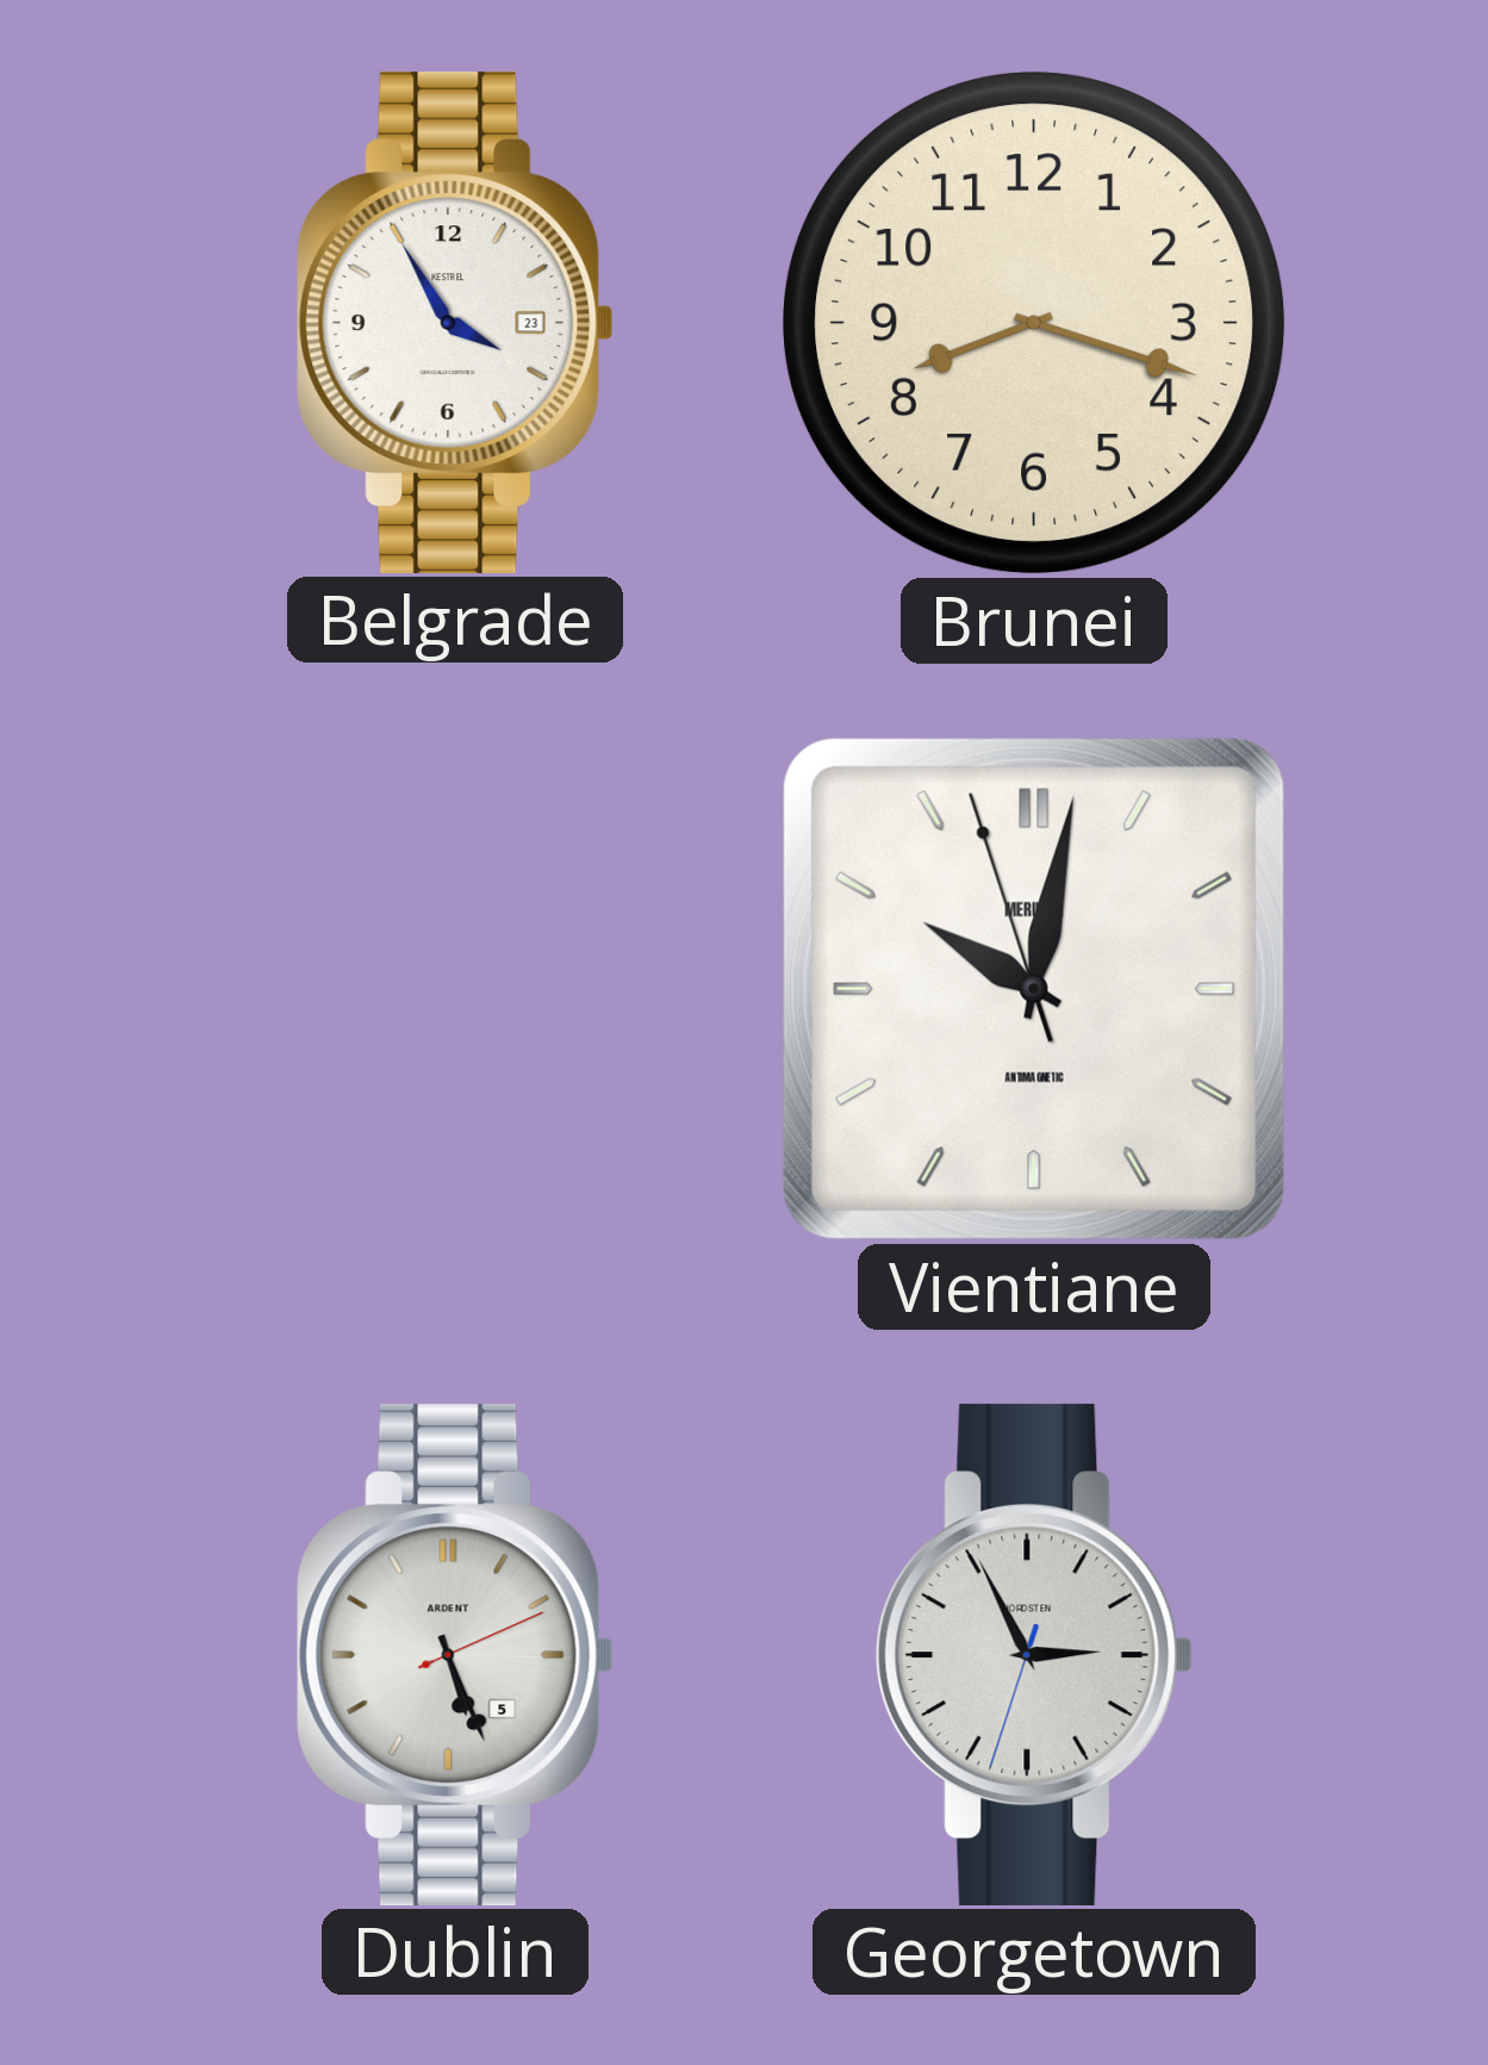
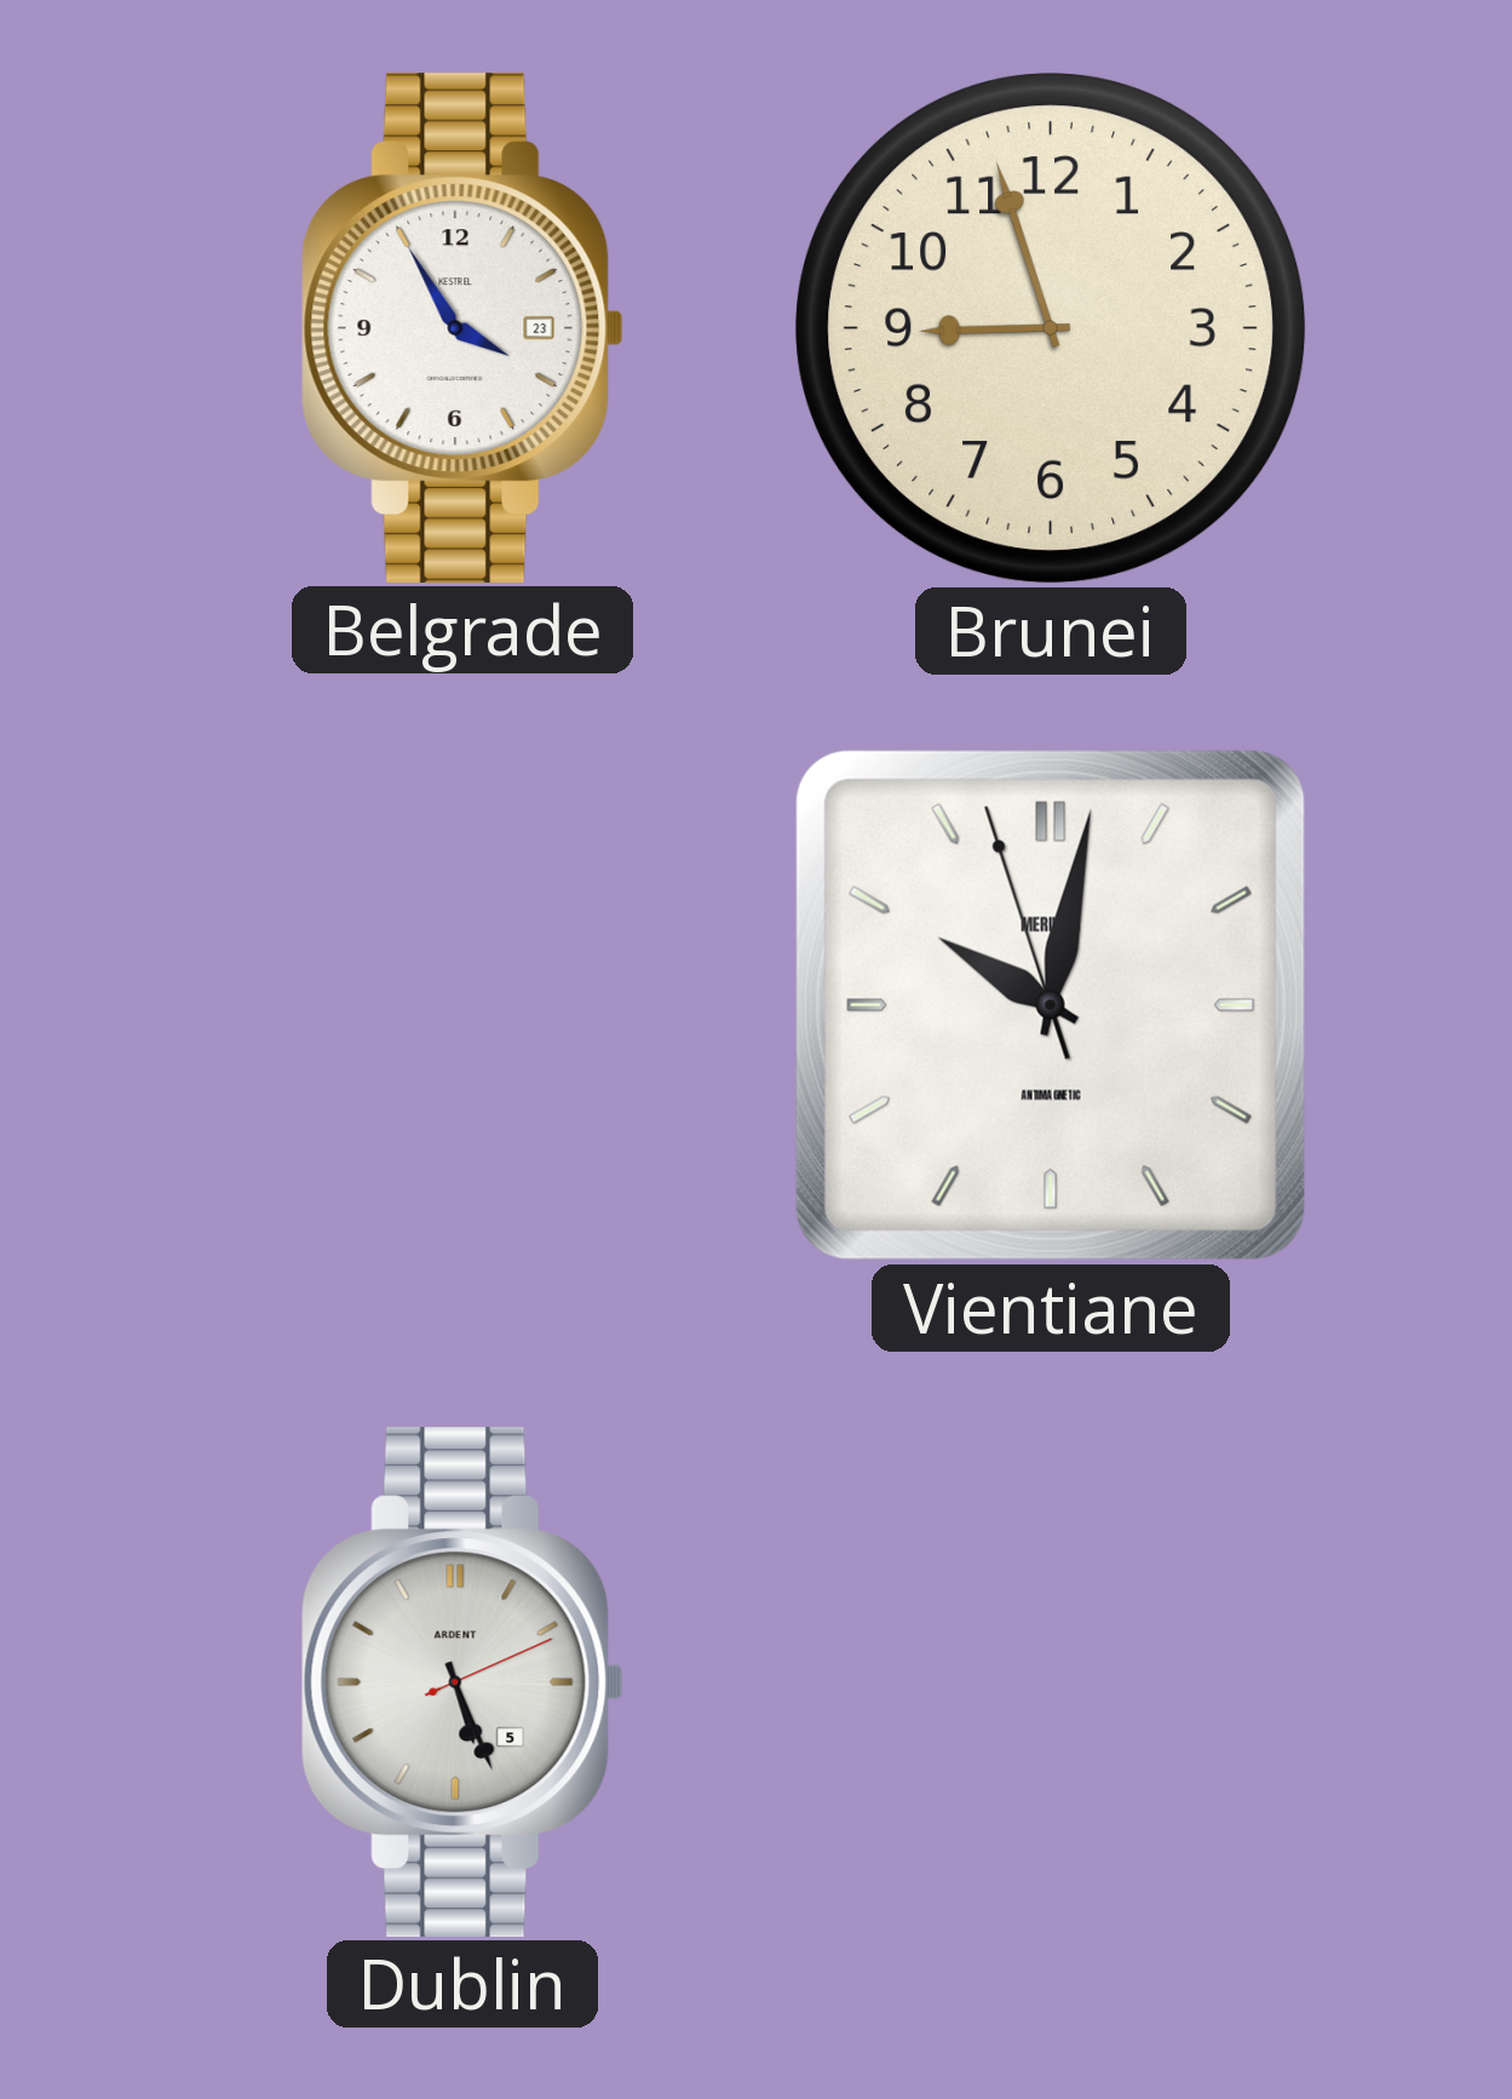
Brunei: 8:18 -> 8:57
Georgetown: 2:55 -> none
